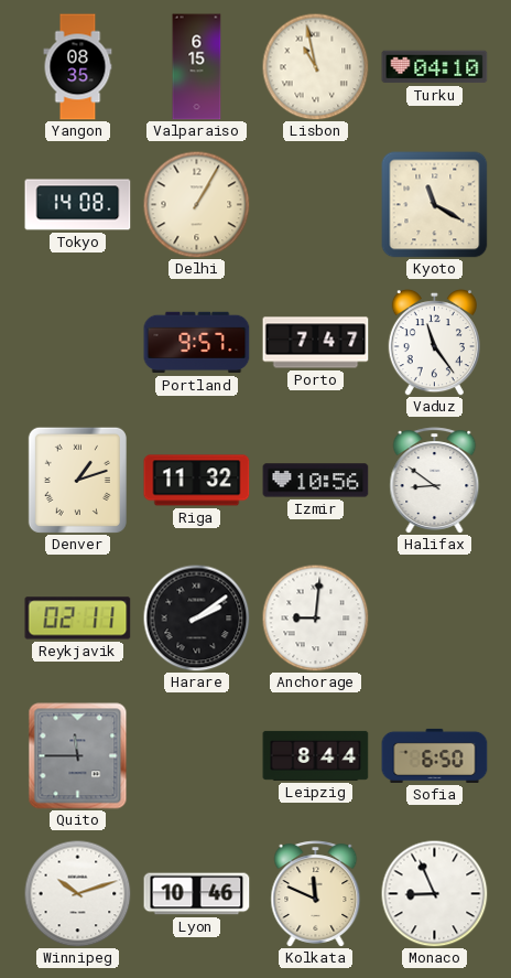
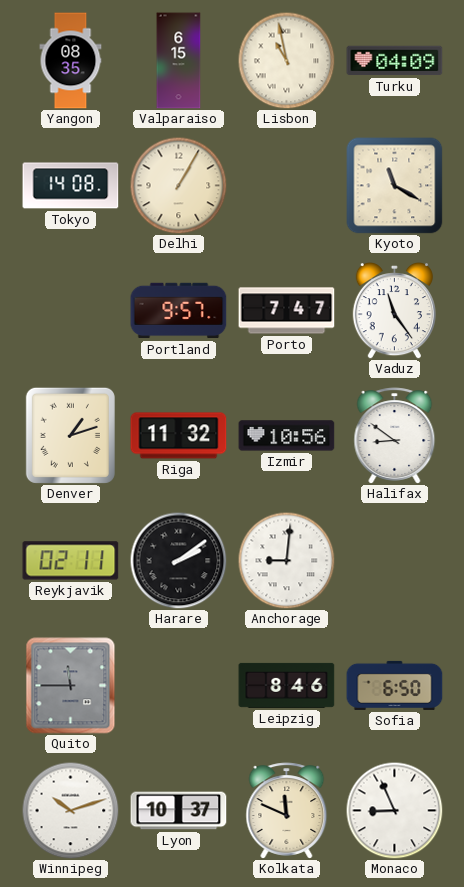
Turku: 04:10 -> 04:09
Leipzig: 8:44 -> 8:46
Lyon: 10:46 -> 10:37
